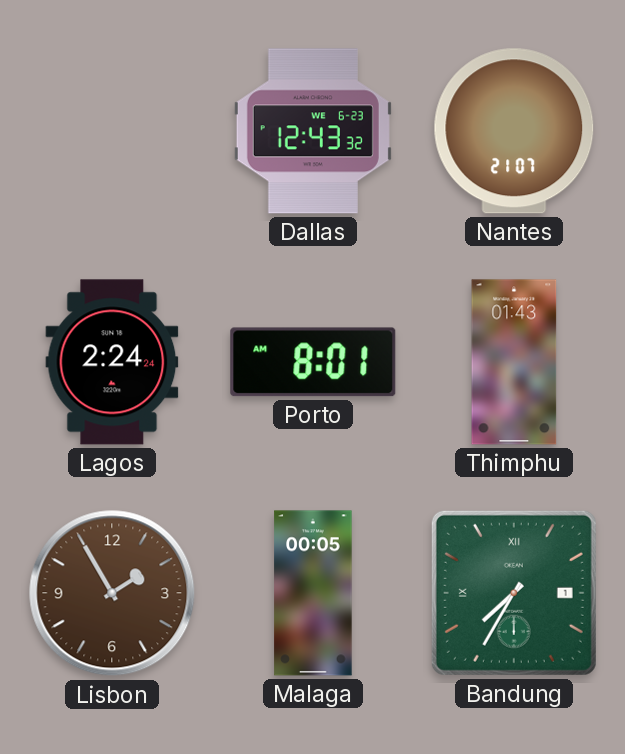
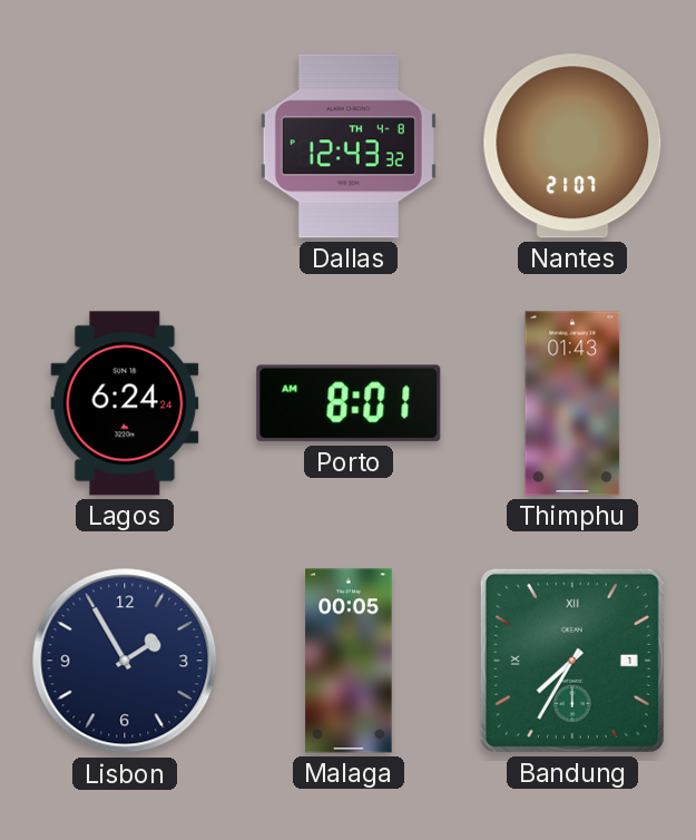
Dallas date: WE 6-23 -> TH 4-8
Lagos: 2:24 -> 6:24
Lisbon dial: brown -> navy
